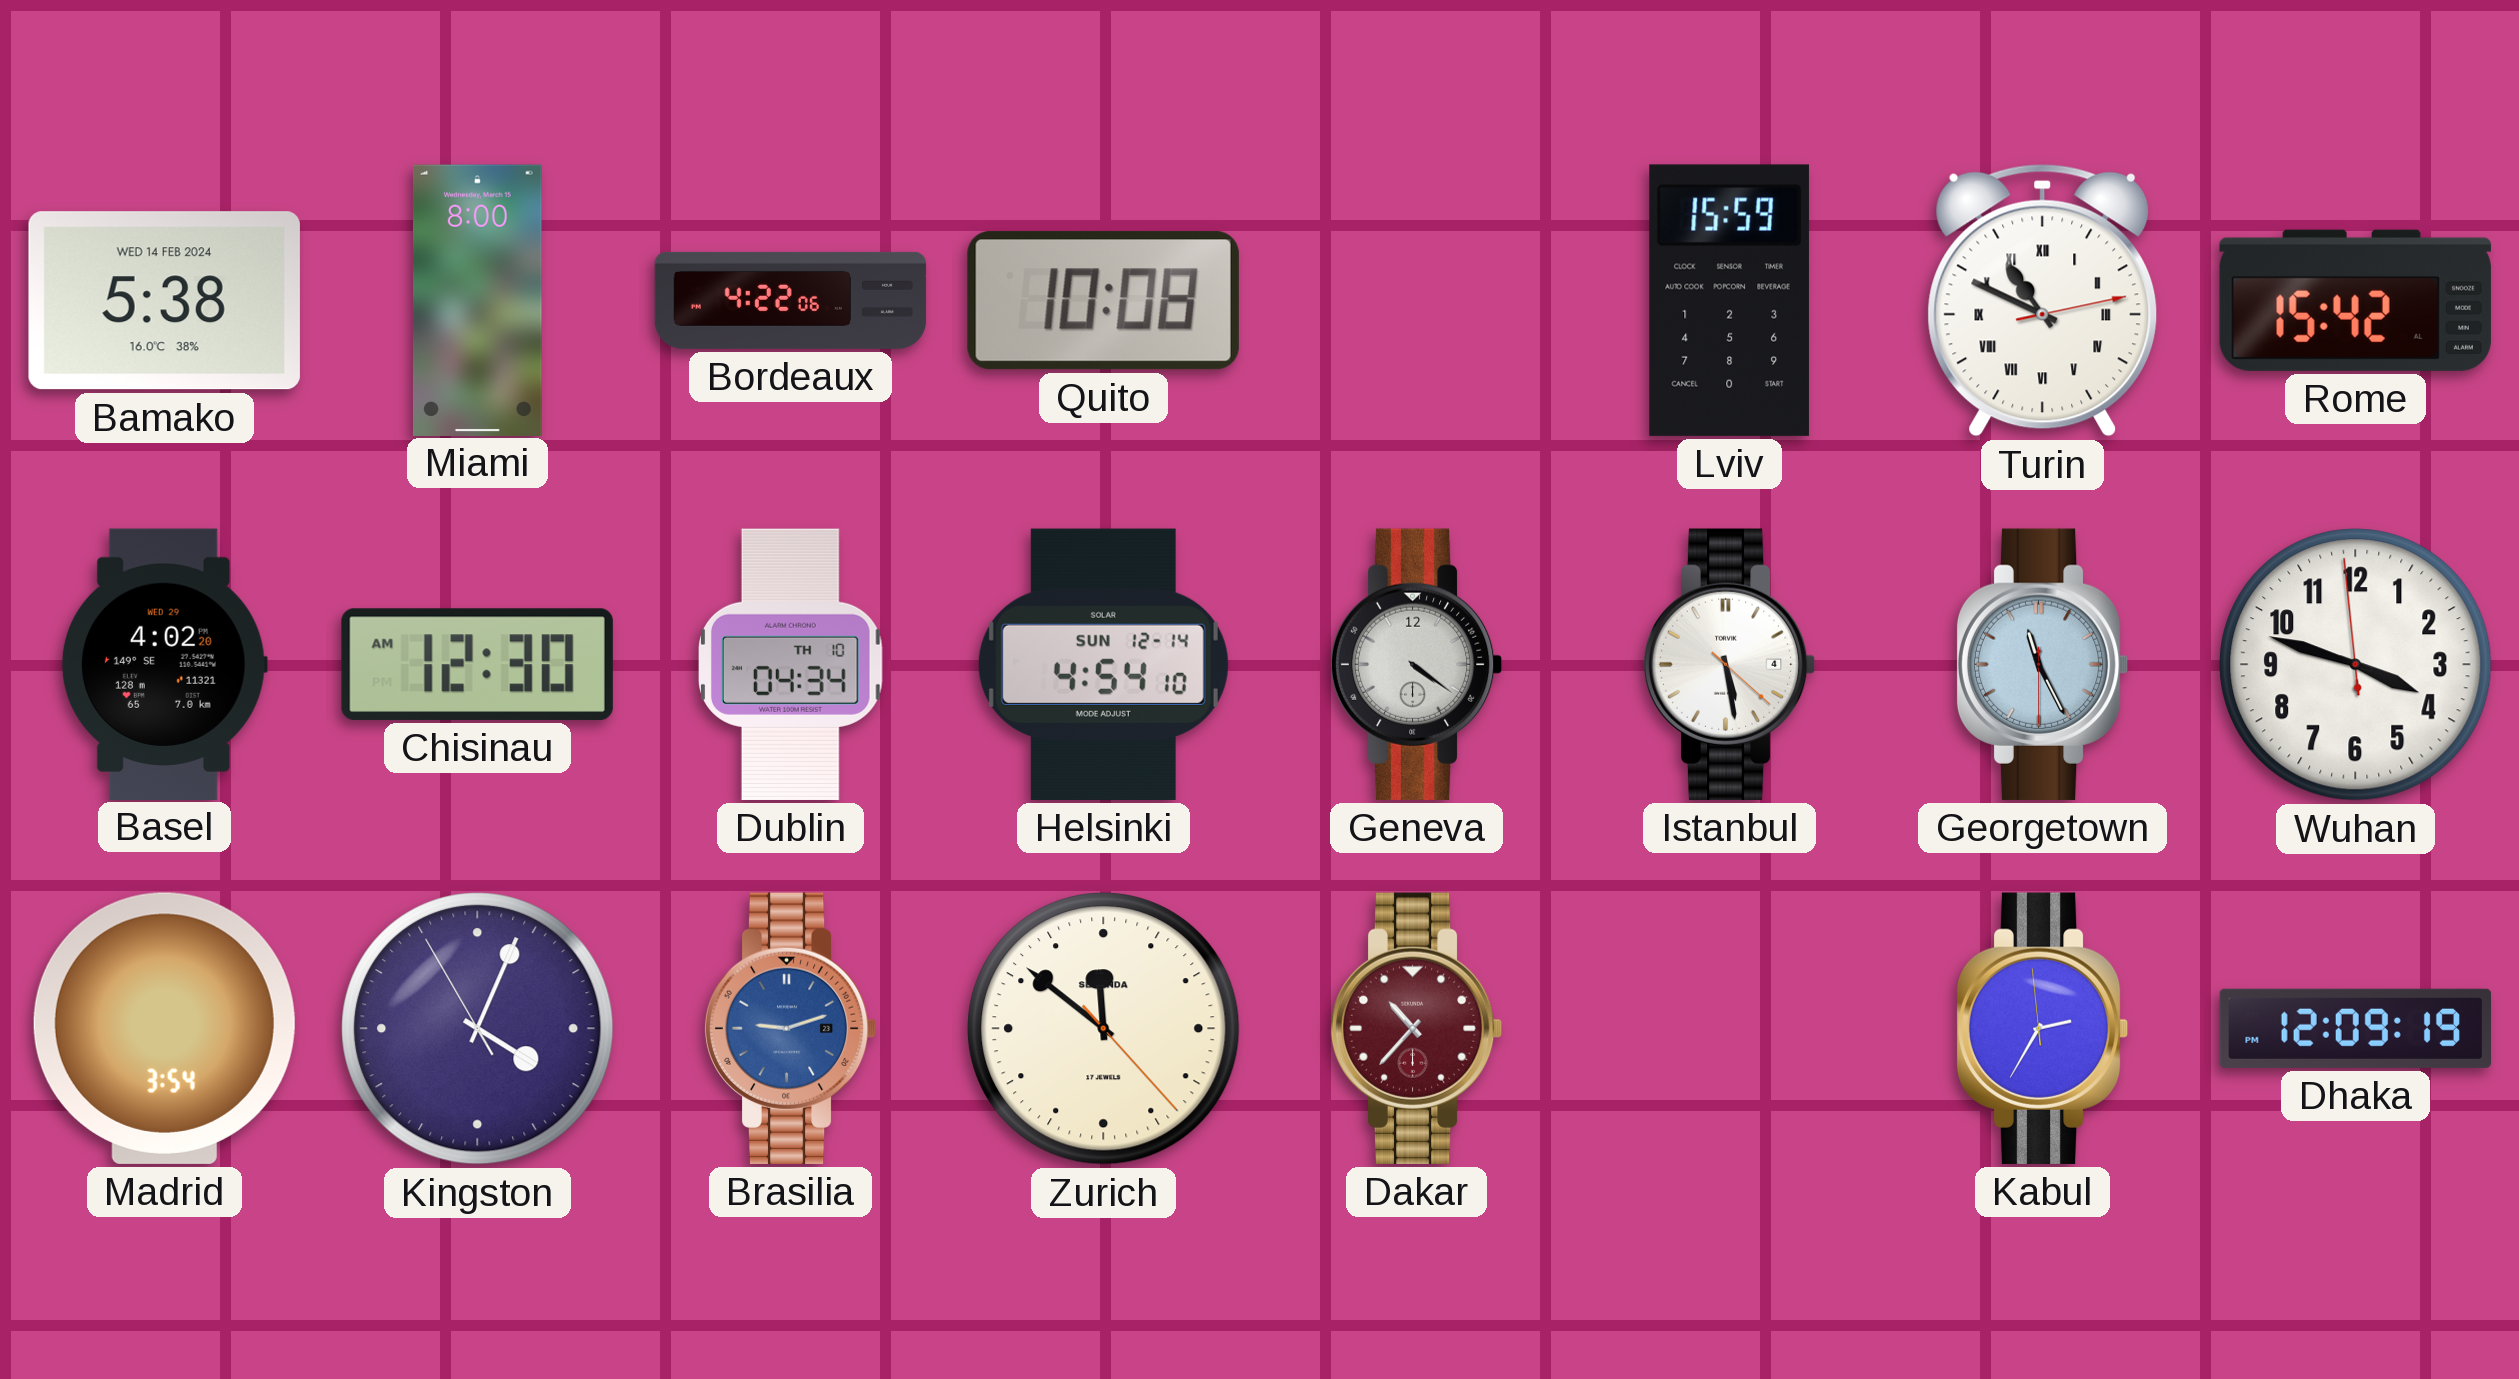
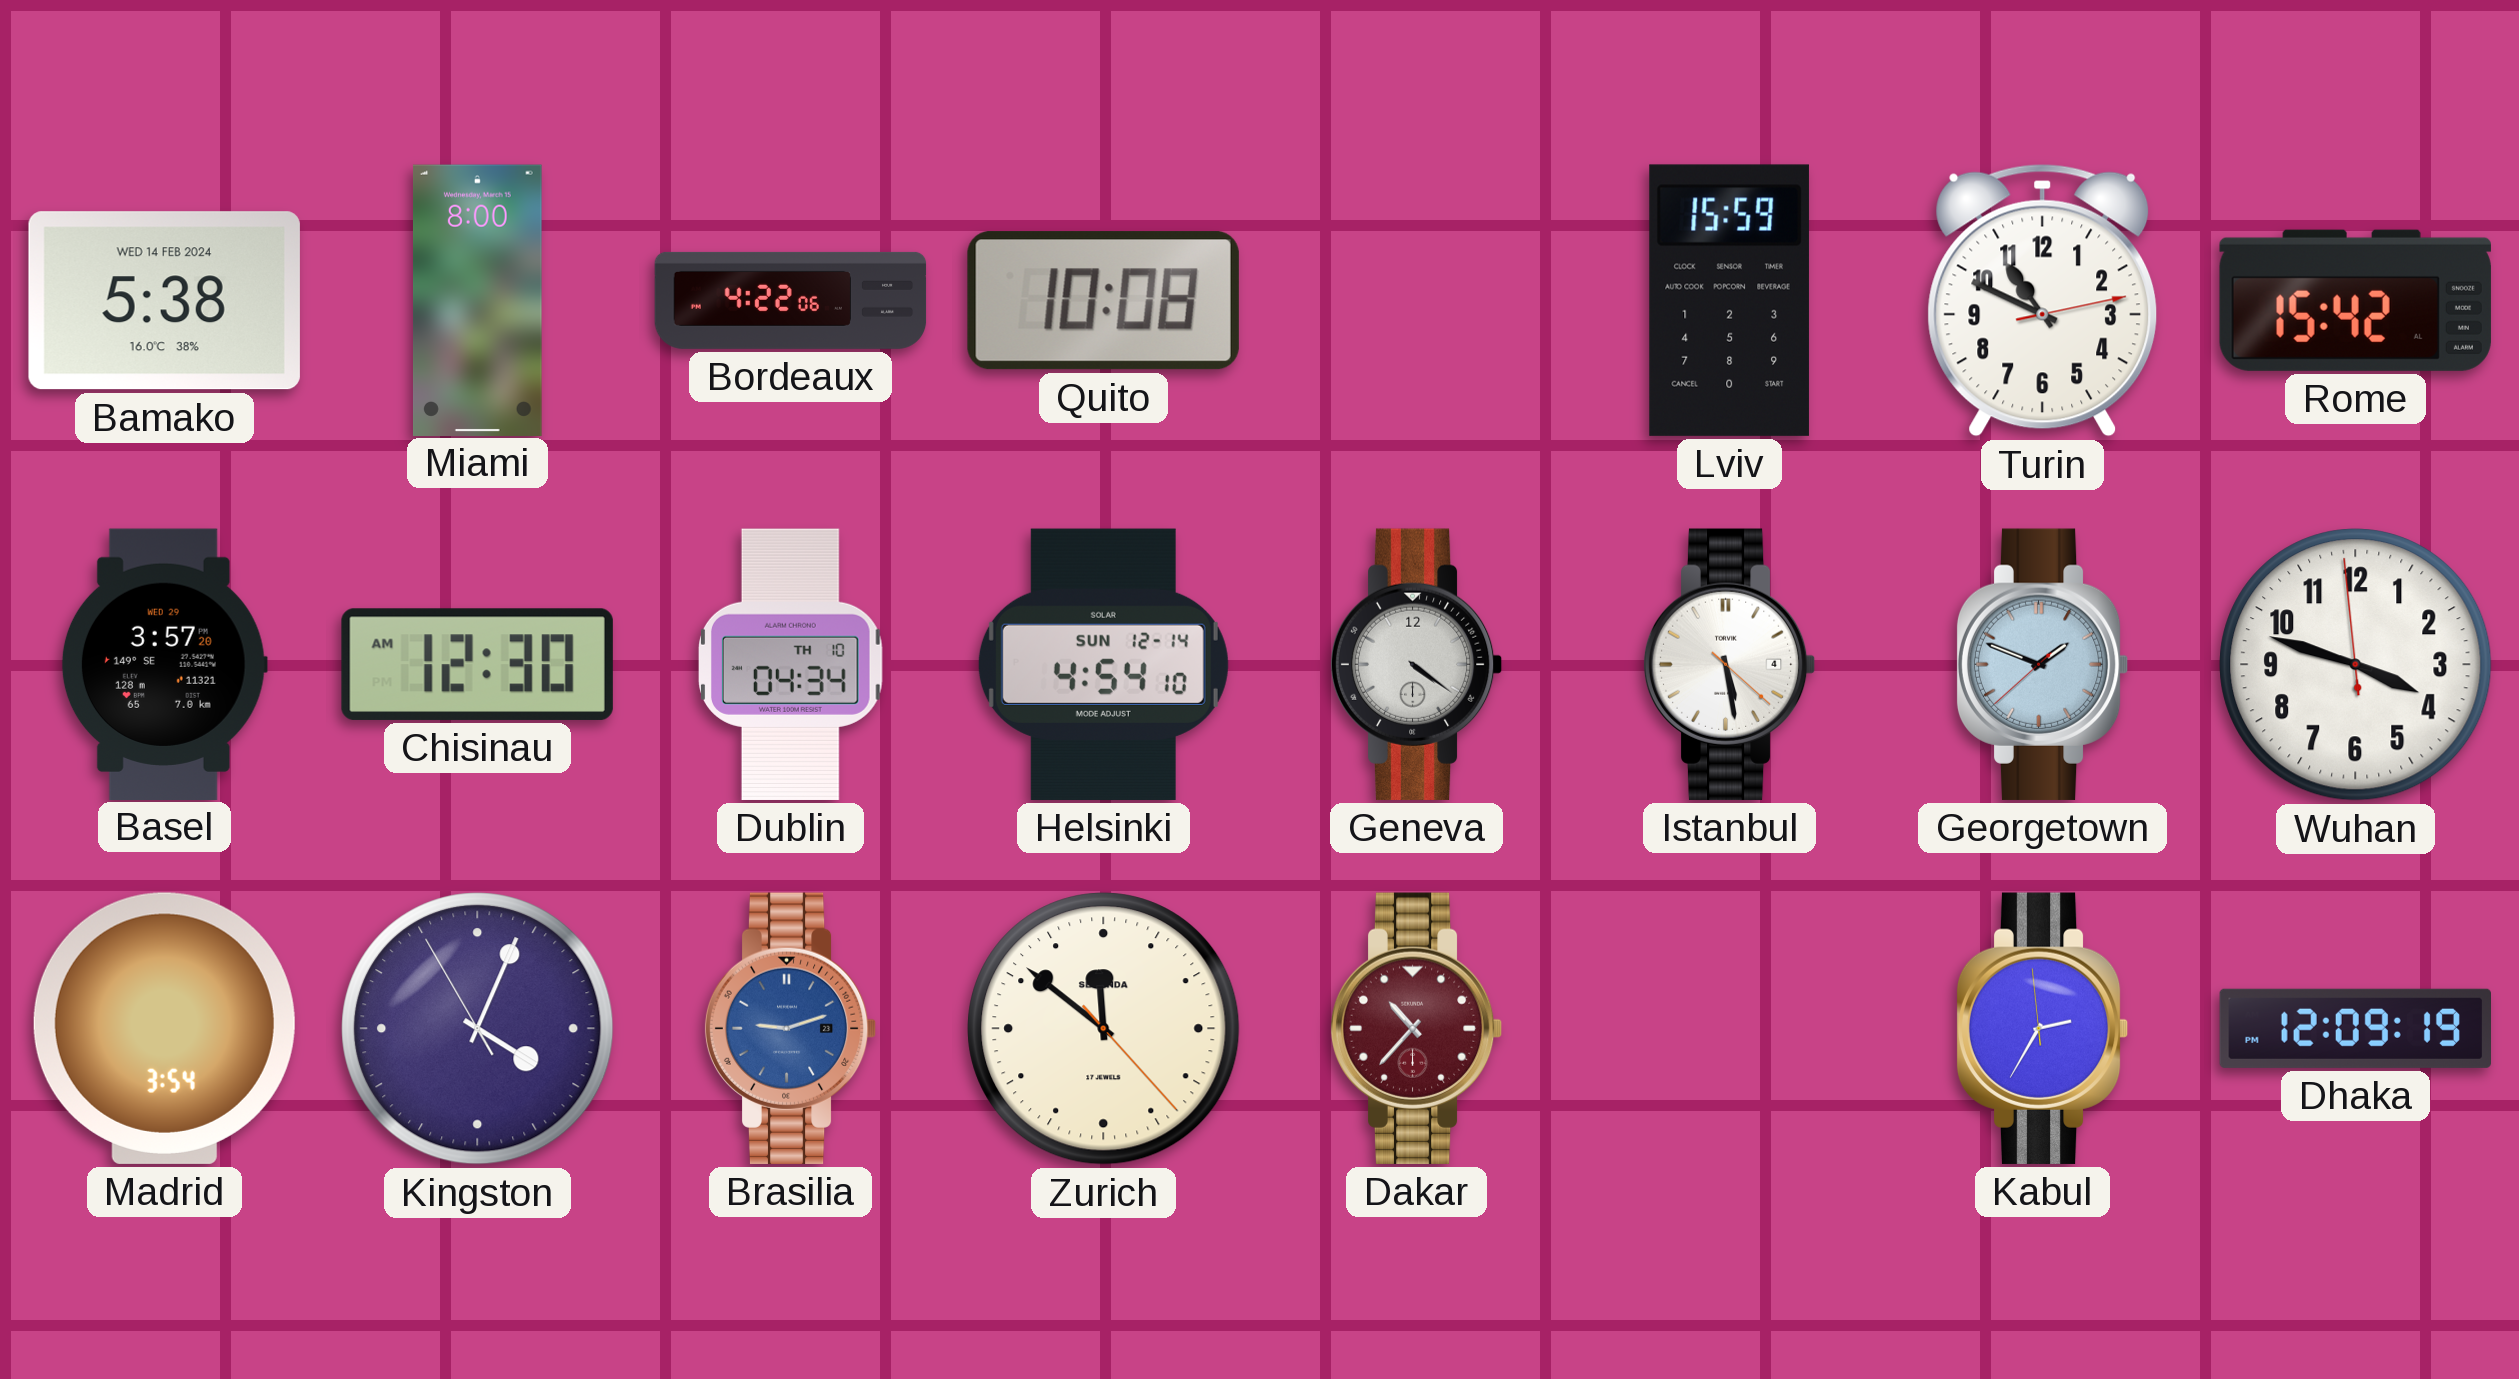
Turin numerals: Roman -> Arabic
Basel: 4:02 -> 3:57
Georgetown: 11:25 -> 1:48
